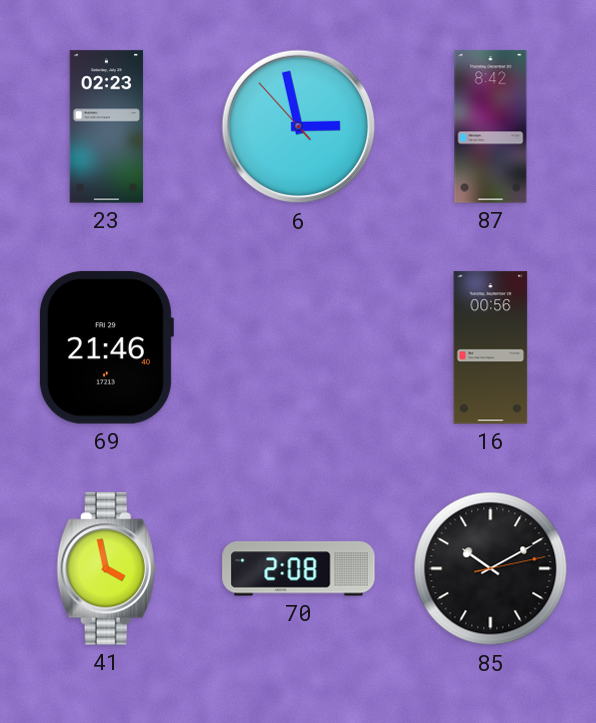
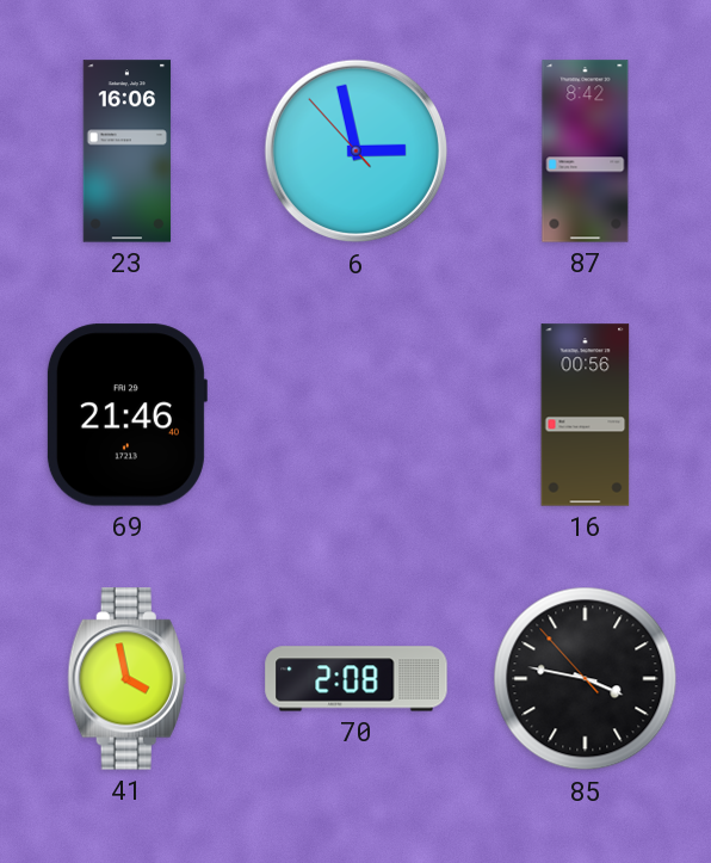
23: 02:23 -> 16:06
85: 10:10 -> 3:46
